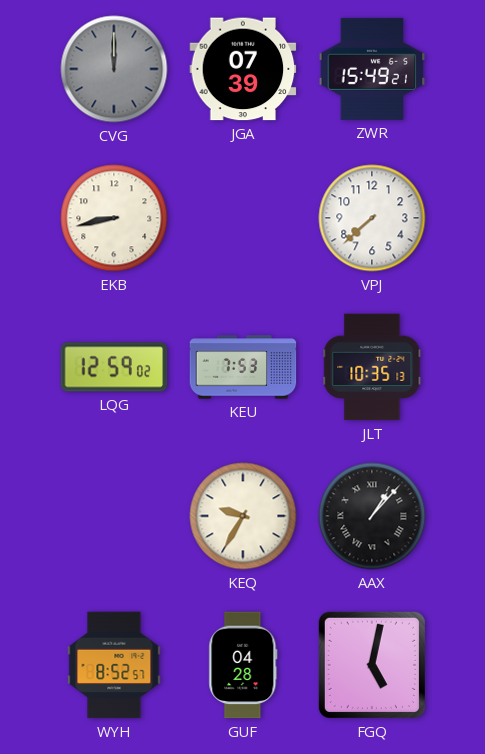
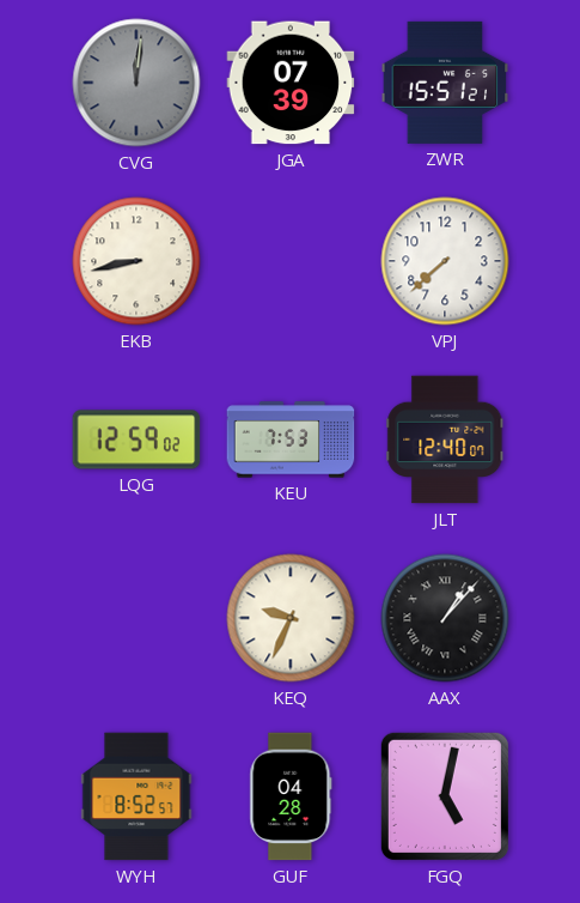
CVG: 12:00 -> 12:01
ZWR: 15:49 -> 15:51
JLT: 10:35 -> 12:40
KEQ: 9:35 -> 9:34
